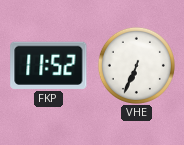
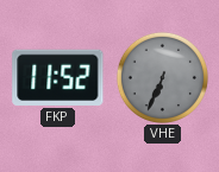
VHE dial: white -> grey
